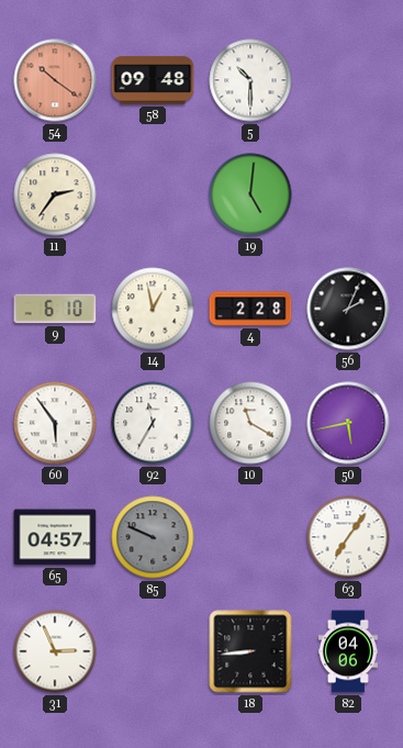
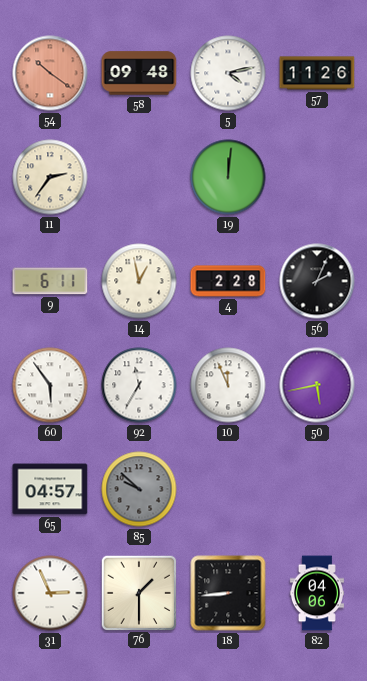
5: 10:30 -> 4:13
57: none -> 11:26
19: 5:01 -> 12:01
9: 6:10 -> 6:11
10: 11:20 -> 11:56
85: 9:49 -> 9:52
63: 7:06 -> none
76: none -> 1:30
